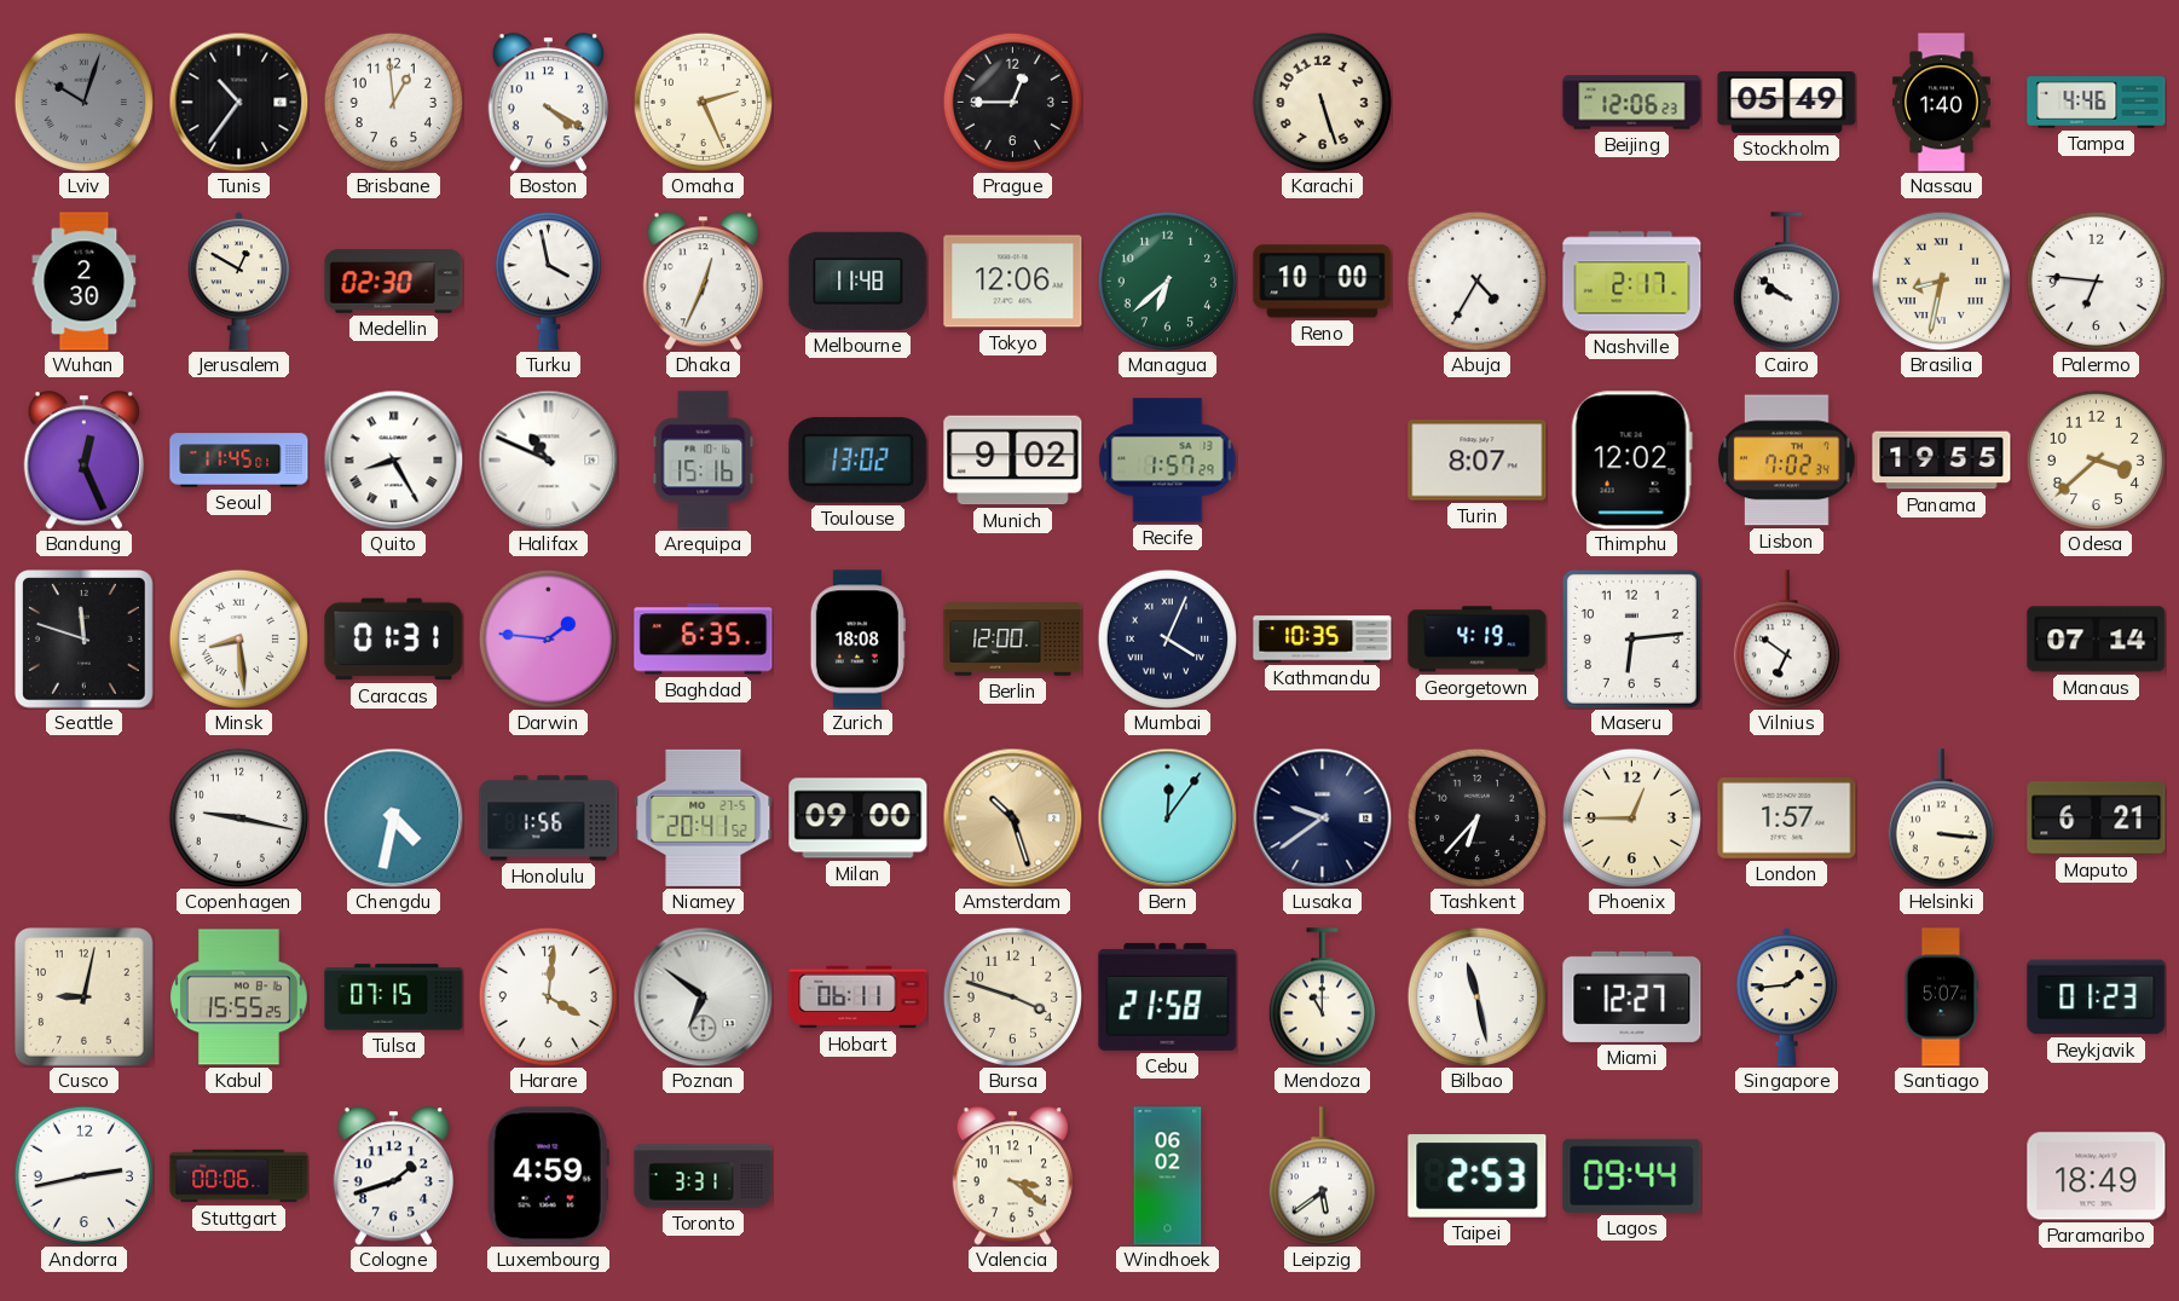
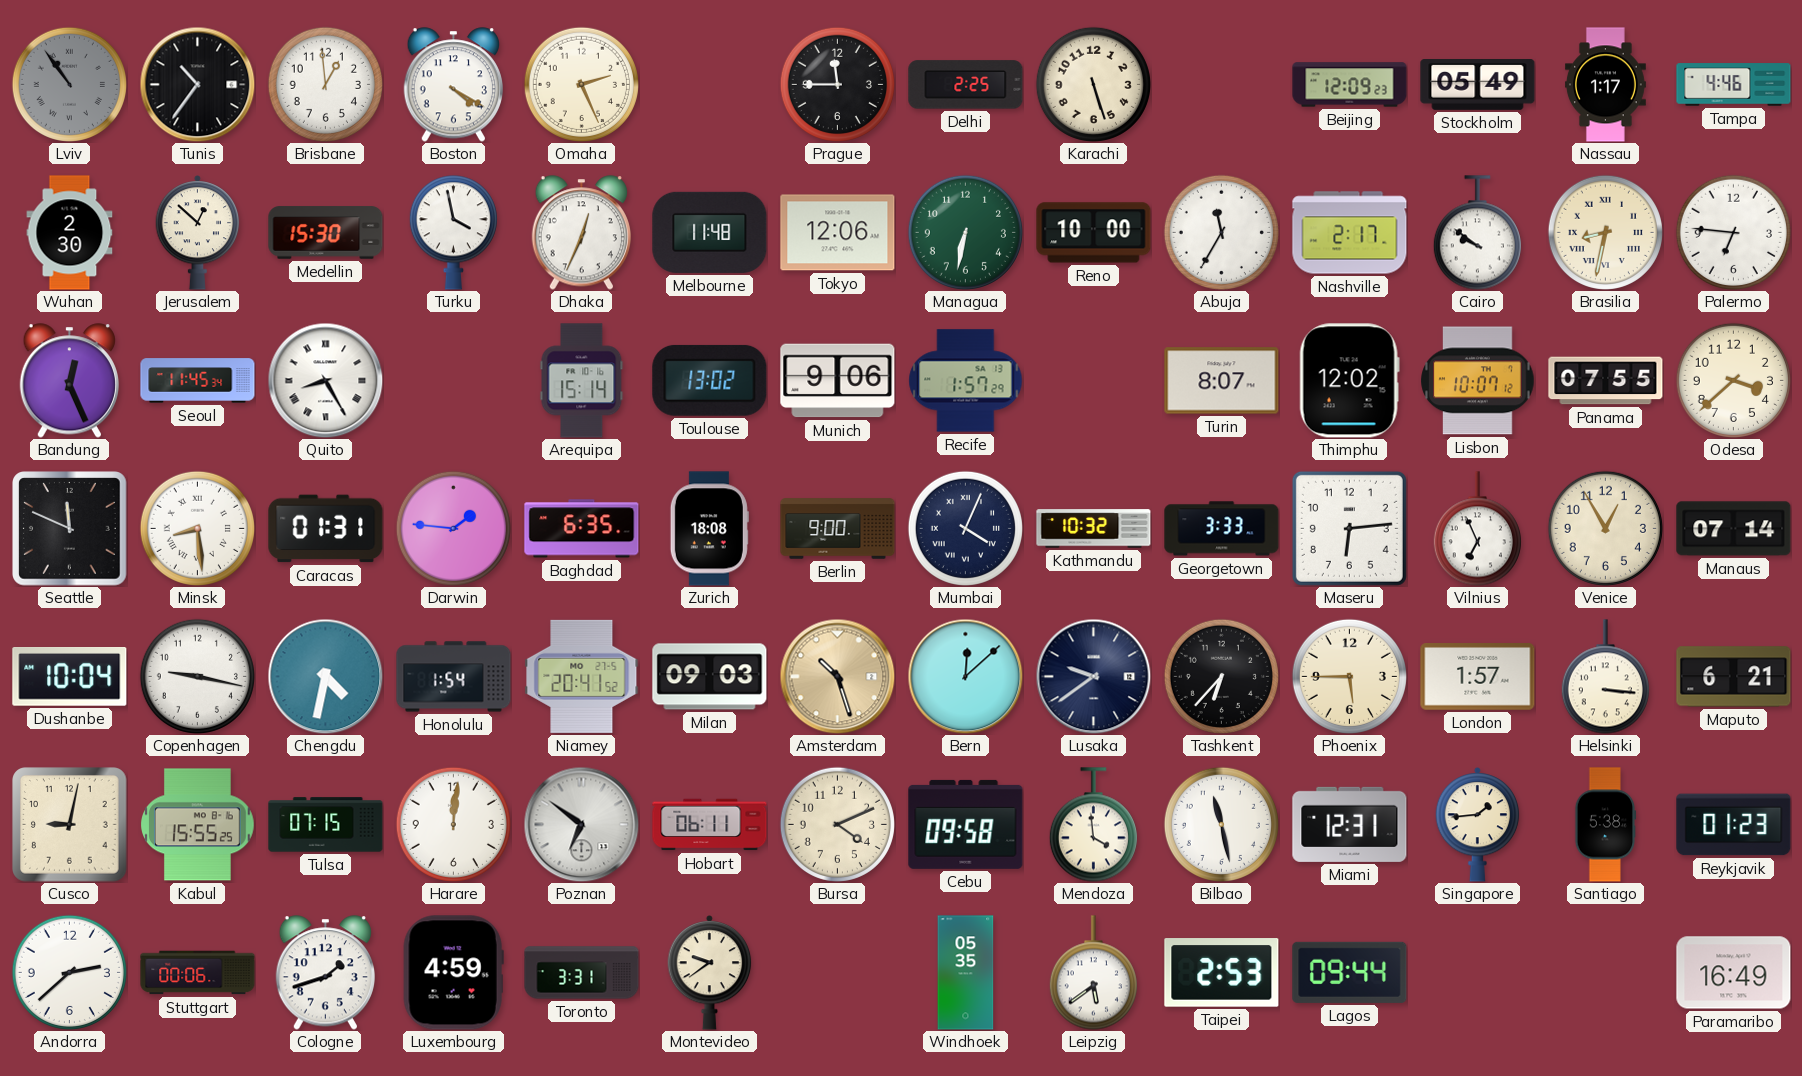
Lviv: 10:03 -> 10:54
Prague: 12:45 -> 11:45
Delhi: none -> 2:25
Beijing: 12:06 -> 12:09
Nassau: 1:40 -> 1:17
Jerusalem: 12:50 -> 12:52
Medellin: 02:30 -> 15:30
Managua: 6:38 -> 6:32
Abuja: 4:35 -> 11:35
Seoul: 11:45:01 -> 11:45:34
Halifax: 10:49 -> none
Arequipa: 15:16 -> 15:14
Munich: 9:02 -> 9:06
Lisbon: 7:02 -> 10:07
Panama: 19:55 -> 07:55
Seattle: 11:48 -> 11:49
Berlin: 12:00 -> 9:00
Kathmandu: 10:35 -> 10:32
Georgetown: 4:19 -> 3:33
Vilnius: 6:51 -> 6:56
Venice: none -> 12:55
Dushanbe: none -> 10:04
Honolulu: 1:56 -> 1:54
Milan: 09:00 -> 09:03
Bern: 12:06 -> 12:08
Phoenix: 12:45 -> 5:45
Harare: 4:01 -> 12:01
Bursa: 3:48 -> 4:11
Cebu: 21:58 -> 09:58
Mendoza: 11:00 -> 3:59
Miami: 12:27 -> 12:31
Santiago: 5:07 -> 5:38
Andorra: 2:43 -> 2:38
Montevideo: none -> 9:39
Valencia: 3:21 -> none
Windhoek: 06:02 -> 05:35
Paramaribo: 18:49 -> 16:49
